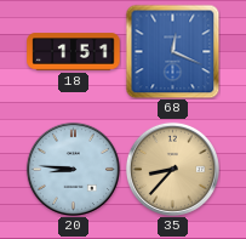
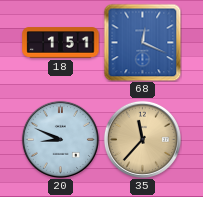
20: 8:46 -> 8:49
35: 8:37 -> 11:37
